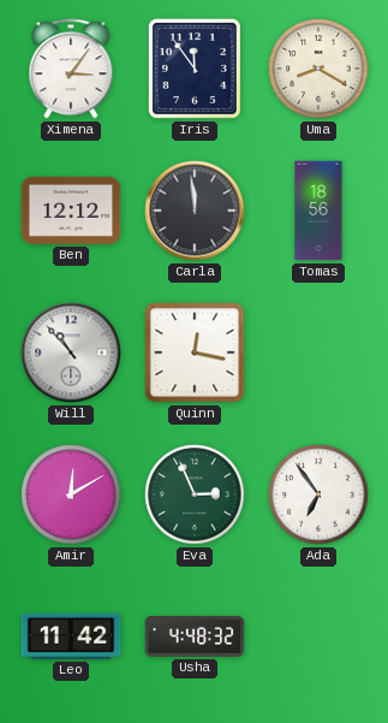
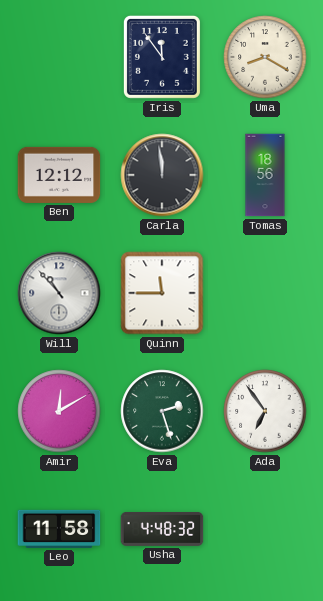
Ximena: 3:06 -> none
Quinn: 12:17 -> 11:45
Eva: 2:56 -> 2:27
Leo: 11:42 -> 11:58
